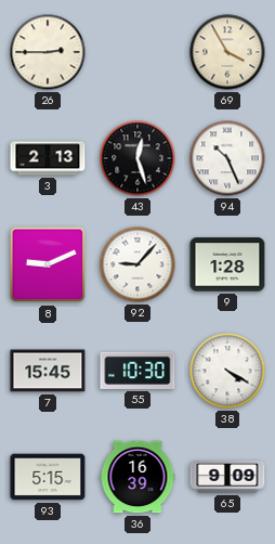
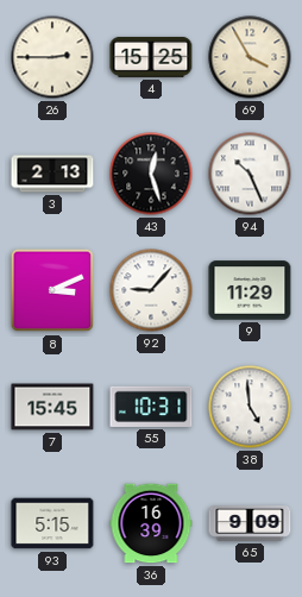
4: none -> 15:25
8: 9:11 -> 3:11
9: 1:28 -> 11:29
55: 10:30 -> 10:31
38: 4:20 -> 4:59
